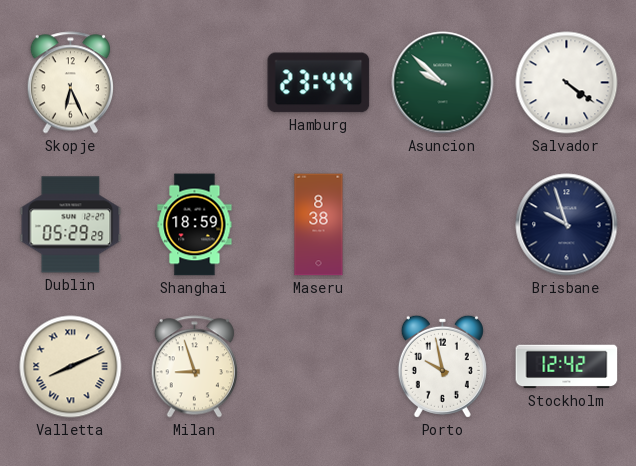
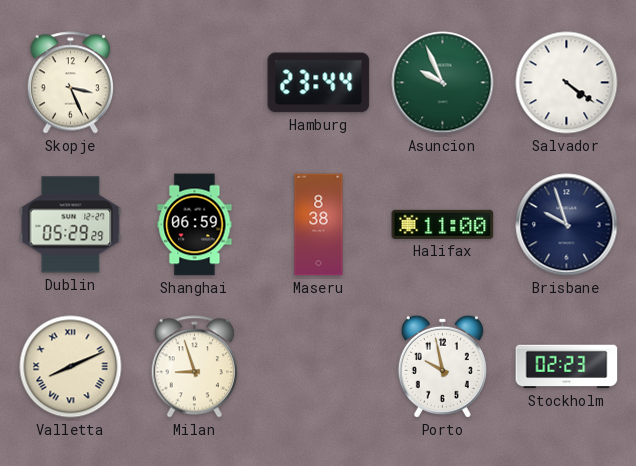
Skopje: 6:26 -> 3:26
Asuncion: 9:52 -> 9:56
Shanghai: 18:59 -> 06:59
Halifax: none -> 11:00
Stockholm: 12:42 -> 02:23
